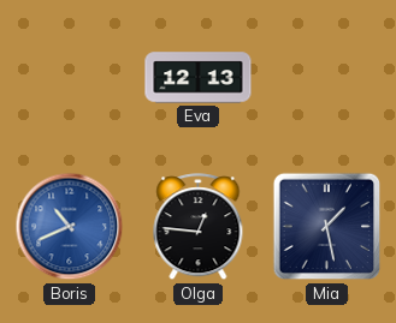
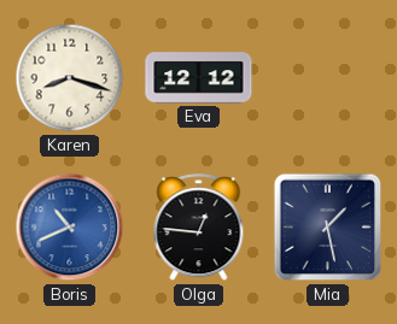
Karen: none -> 8:18
Eva: 12:13 -> 12:12
